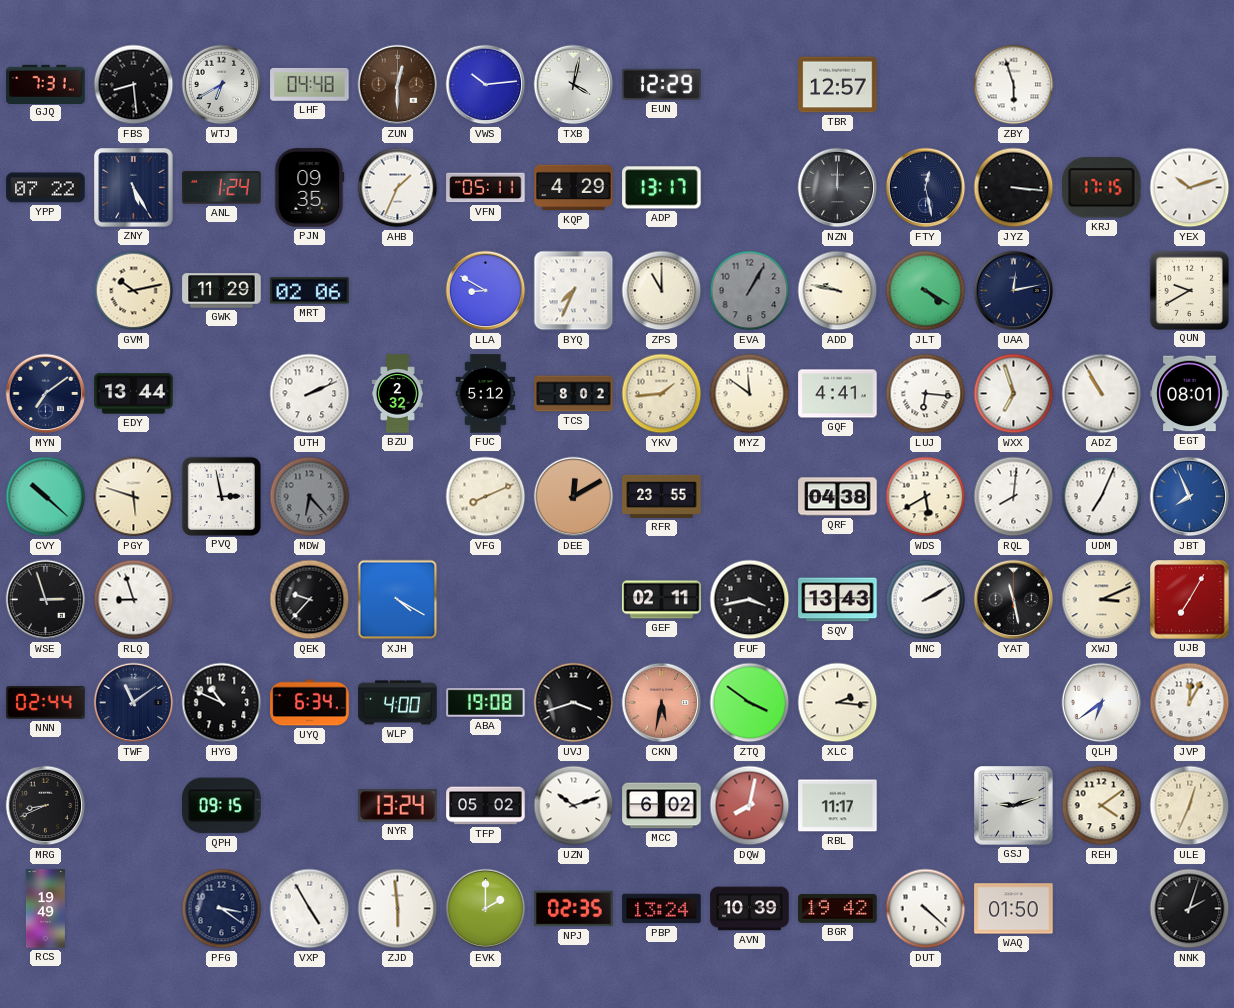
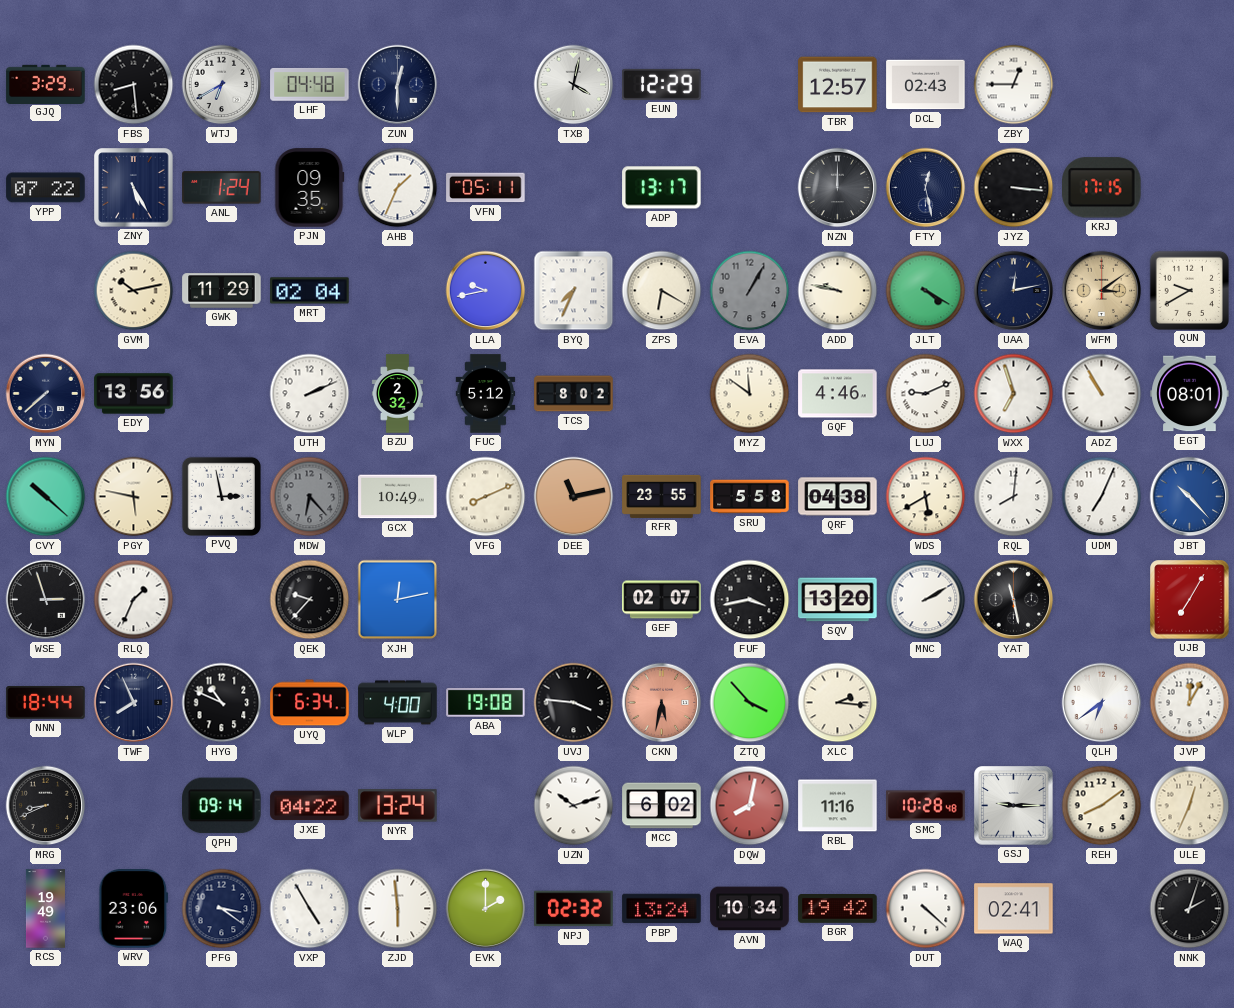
GJQ: 7:31 -> 3:29
ZUN dial: brown -> navy
VWS: 10:14 -> none
DCL: none -> 02:43
ZBY: 5:57 -> 12:45
KQP: 4:29 -> none
YEX: 10:12 -> none
MRT: 02:06 -> 02:04
LLA: 8:50 -> 9:43
ZPS: 11:00 -> 6:20
WFM: none -> 3:09
MYN: 7:09 -> 7:38
EDY: 13:44 -> 13:56
YKV: 1:44 -> none
GQF: 4:41 -> 4:46
LUJ: 6:16 -> 9:11
PGY: 5:48 -> 5:47
GCX: none -> 10:49
DEE: 12:10 -> 11:13
SRU: none -> 5:58
JBT: 7:56 -> 10:23
RLQ: 8:57 -> 1:34
XJH: 4:20 -> 12:13
GEF: 02:11 -> 02:07
SQV: 13:43 -> 13:20
XWJ: 3:11 -> none
NNN: 02:44 -> 18:44
TWF: 11:09 -> 7:56
UVJ: 3:42 -> 3:46
ZTQ: 3:51 -> 3:53
QPH: 09:15 -> 09:14
JXE: none -> 04:22
TFP: 05:02 -> none
RBL: 11:17 -> 11:16
SMC: none -> 10:28
GSJ: 9:12 -> 9:15
REH: 4:09 -> 8:09
WRV: none -> 23:06
NPJ: 02:35 -> 02:32
AVN: 10:39 -> 10:34
WAQ: 01:50 -> 02:41
